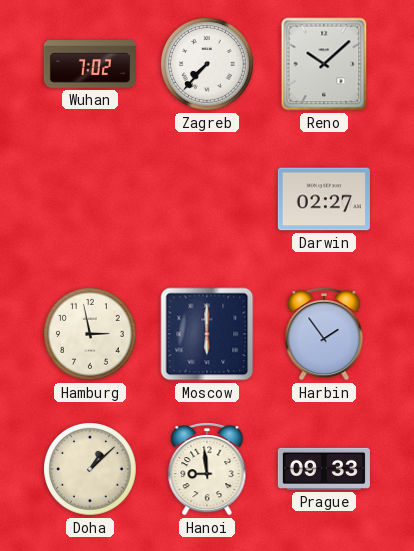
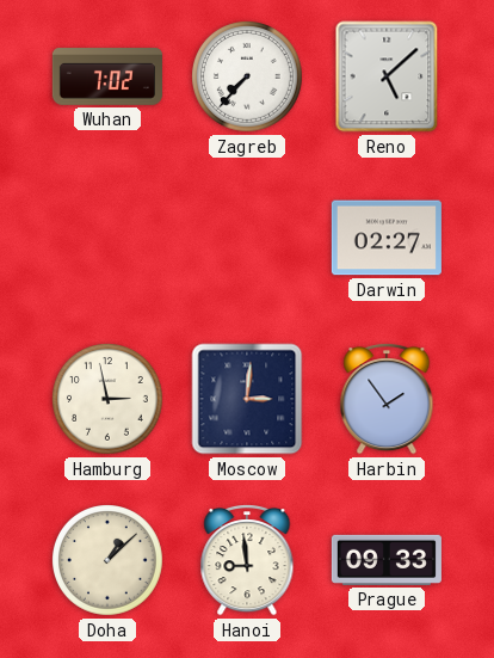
Reno: 10:08 -> 5:08
Moscow: 6:00 -> 3:01
